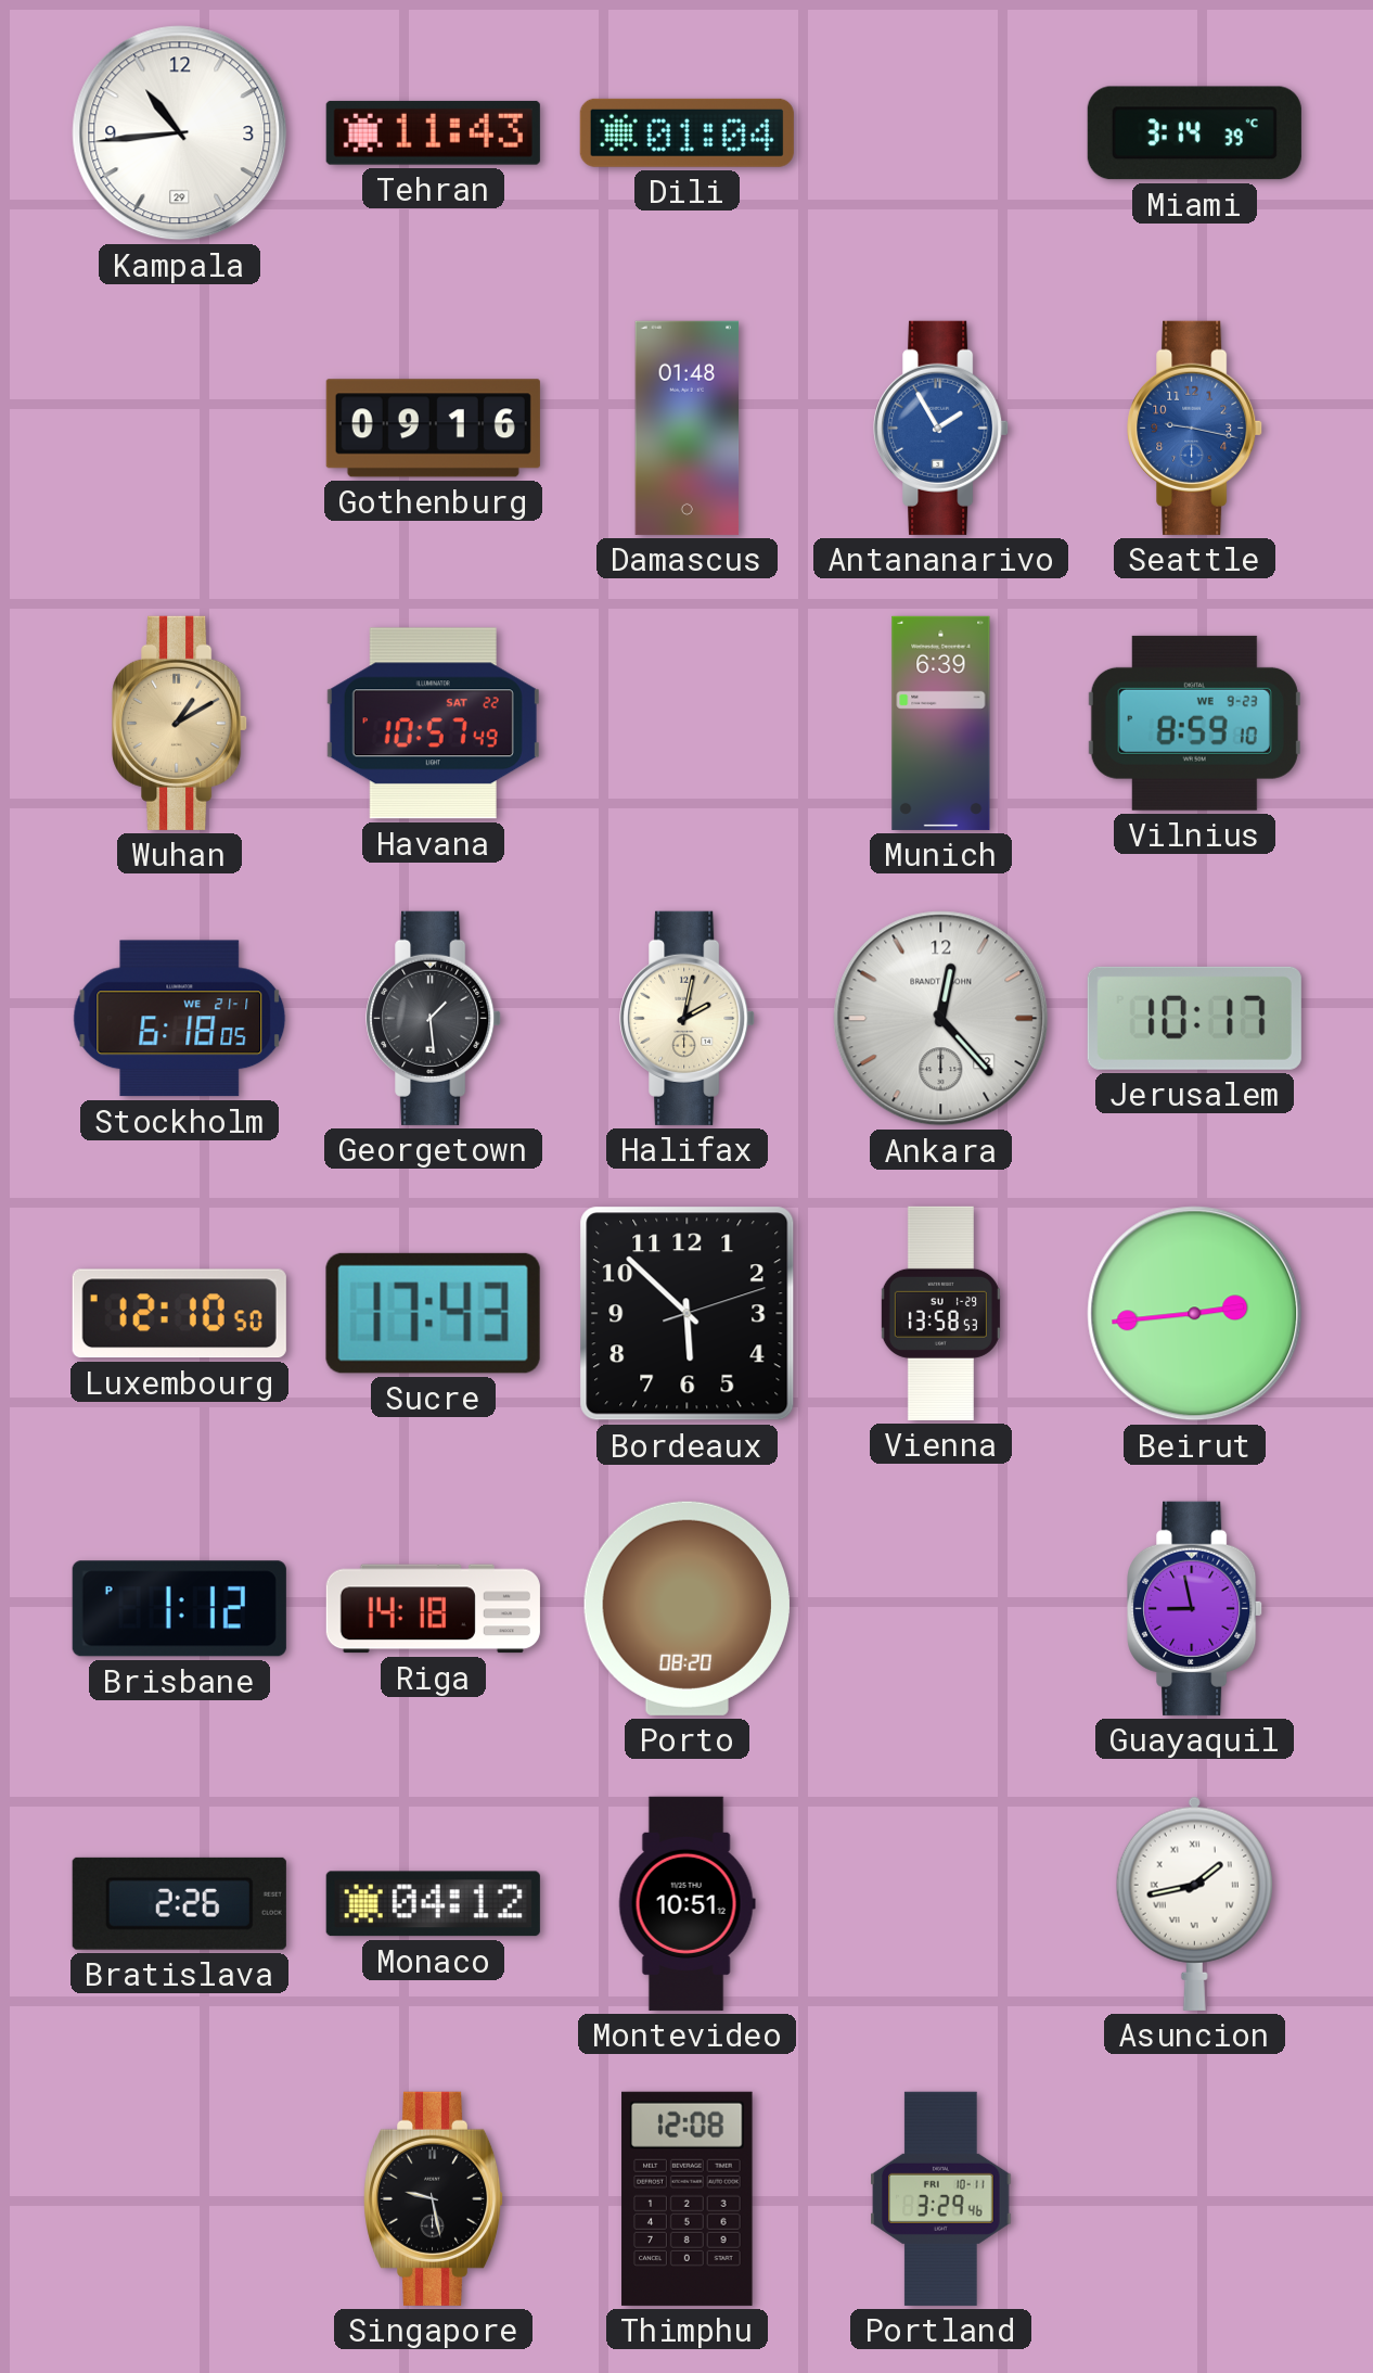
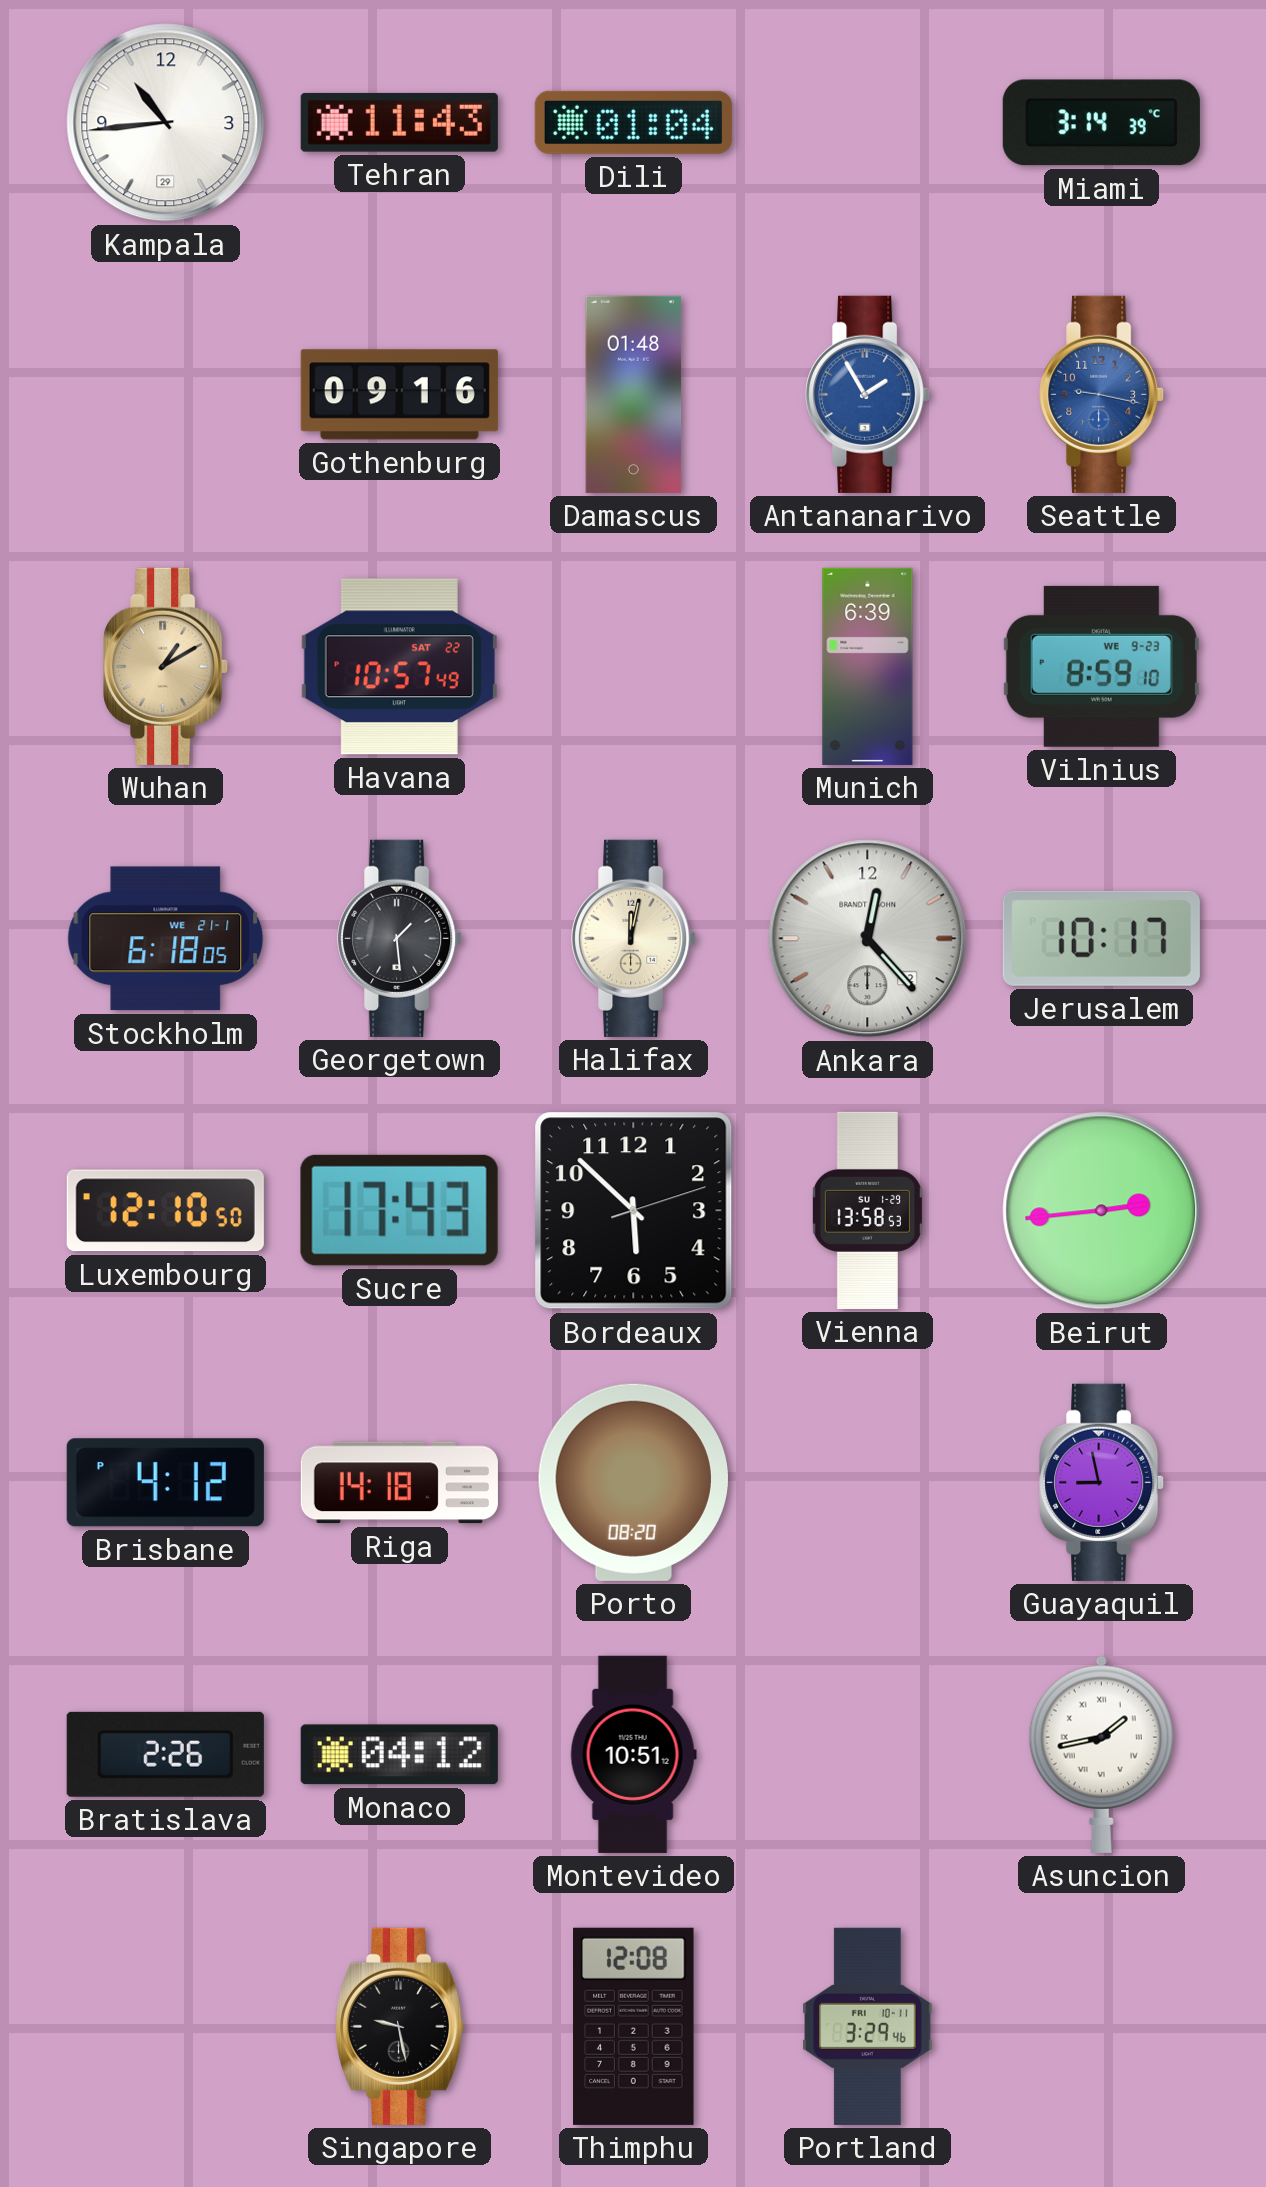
Halifax: 2:02 -> 12:02
Brisbane: 1:12 -> 4:12
